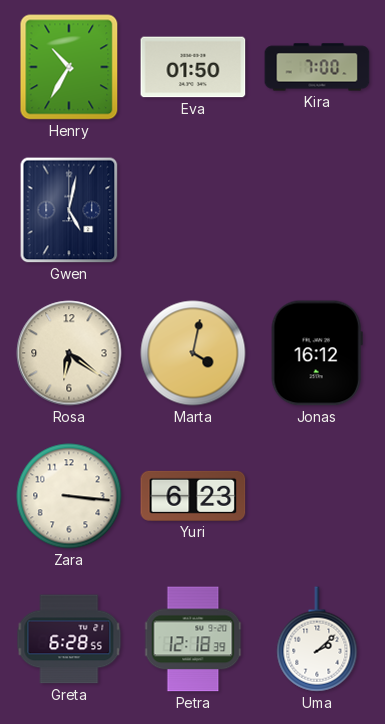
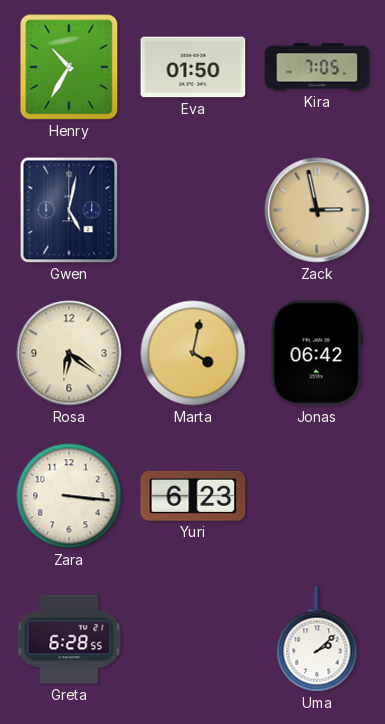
Kira: 7:00 -> 7:05
Zack: none -> 2:58
Jonas: 16:12 -> 06:42
Petra: 12:18 -> none
